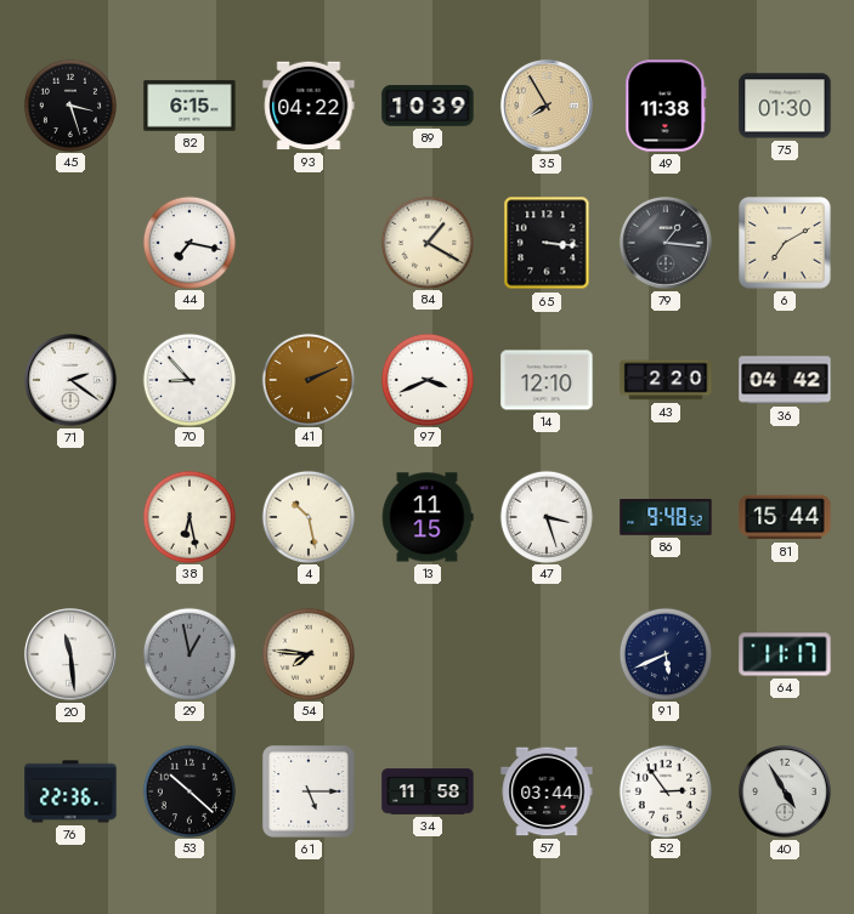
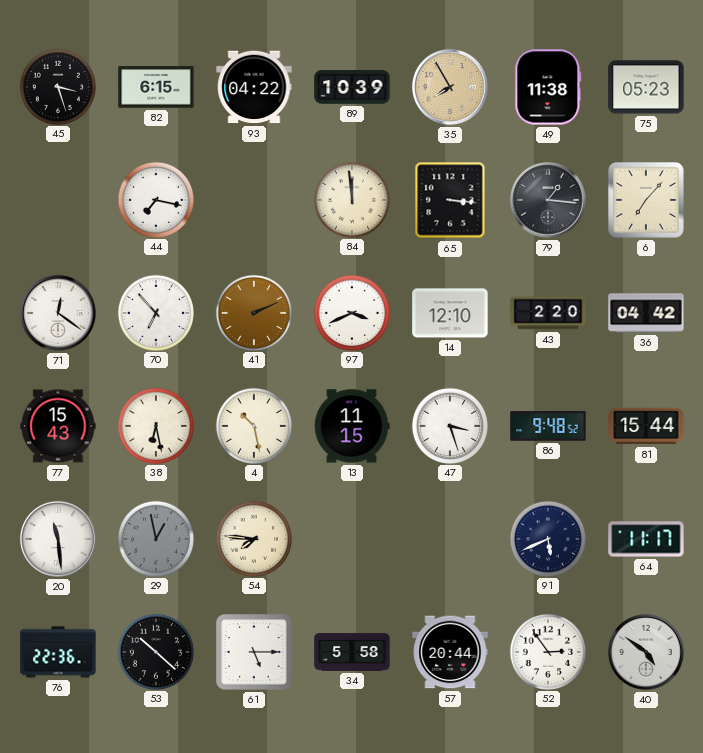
75: 01:30 -> 05:23
84: 1:20 -> 11:59
6: 7:10 -> 7:07
71: 2:21 -> 12:21
70: 8:53 -> 6:53
77: none -> 15:43
34: 11:58 -> 5:58
57: 03:44 -> 20:44
40: 4:55 -> 4:51
